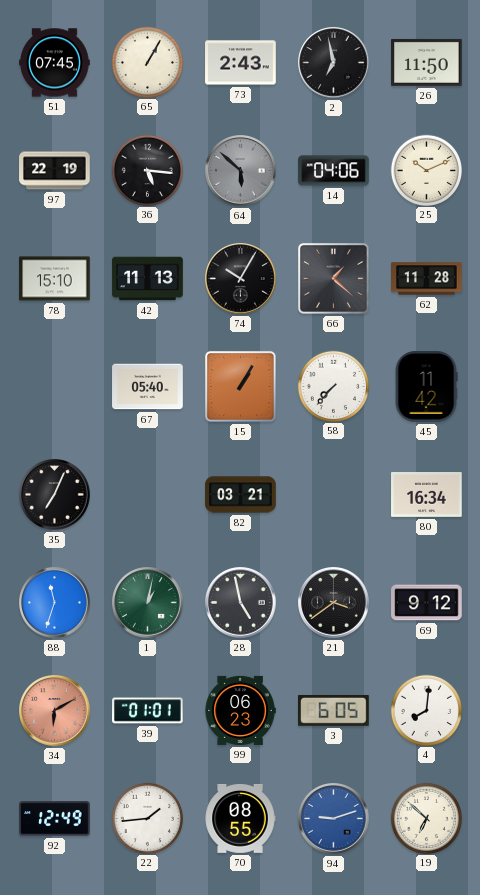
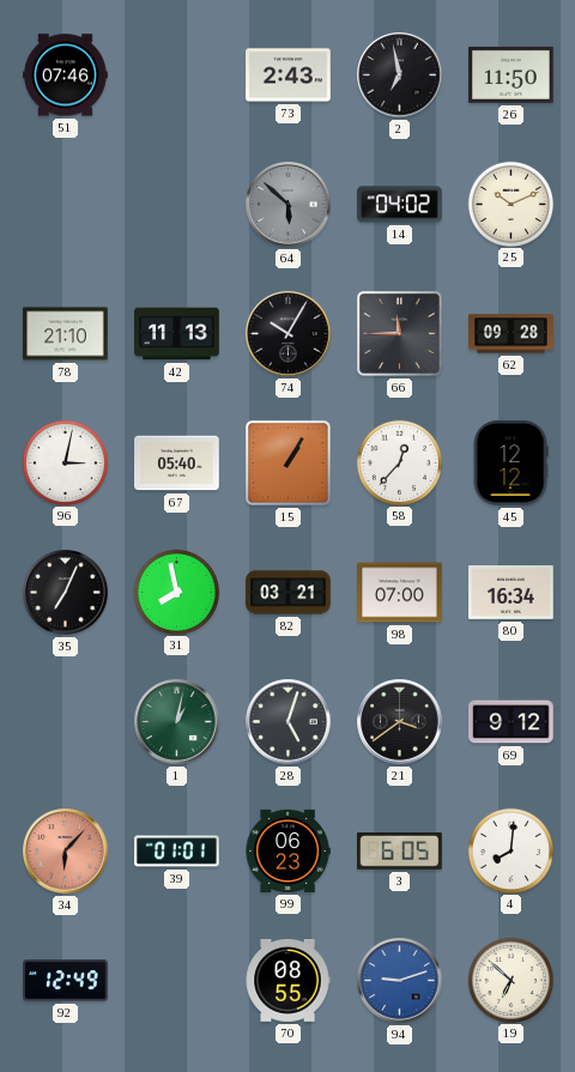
51: 07:45 -> 07:46
65: 1:05 -> none
97: 22:19 -> none
36: 5:16 -> none
14: 04:06 -> 04:02
78: 15:10 -> 21:10
66: 1:22 -> 11:45
62: 11:28 -> 09:28
96: none -> 3:02
58: 7:37 -> 12:37
45: 11:42 -> 12:12
31: none -> 7:58
98: none -> 07:00
88: 11:33 -> none
28: 4:58 -> 5:03
34: 6:10 -> 6:07
22: 1:44 -> none
